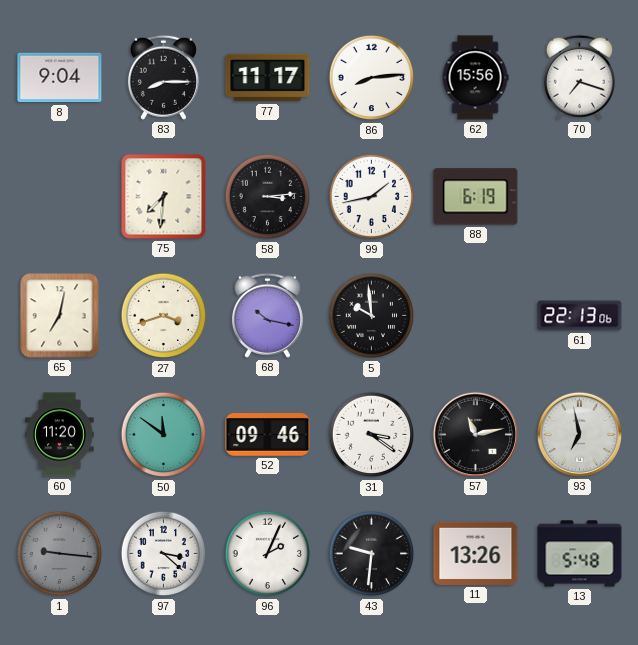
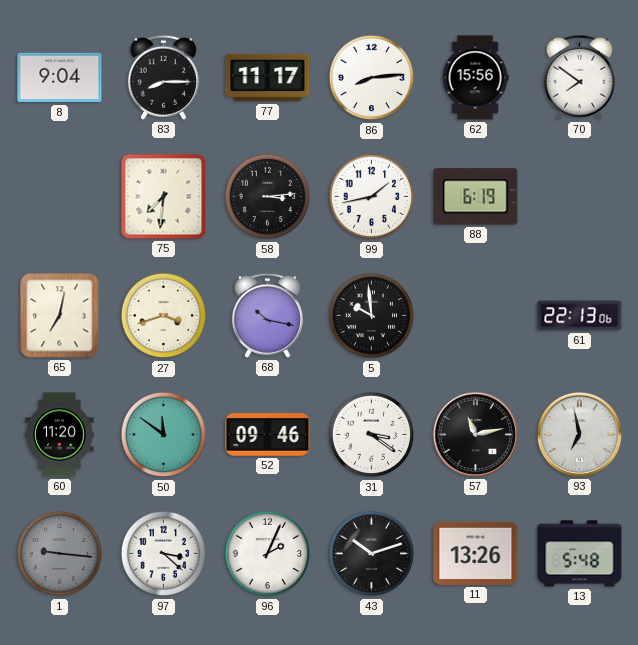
70: 7:18 -> 7:51
43: 9:31 -> 10:12
